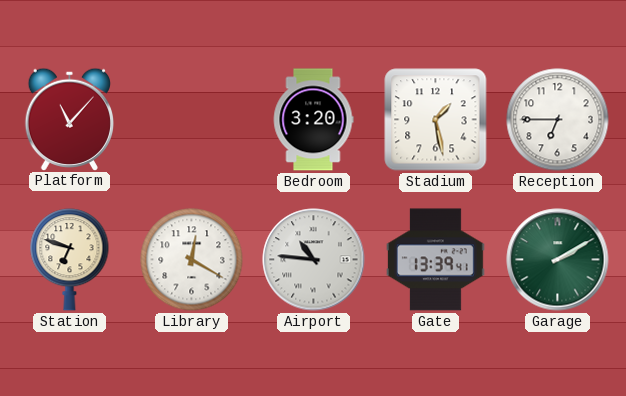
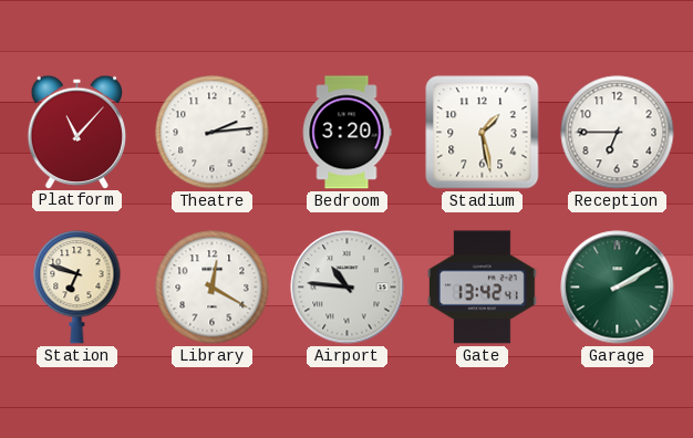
Theatre: none -> 2:14
Gate: 13:39 -> 13:42
